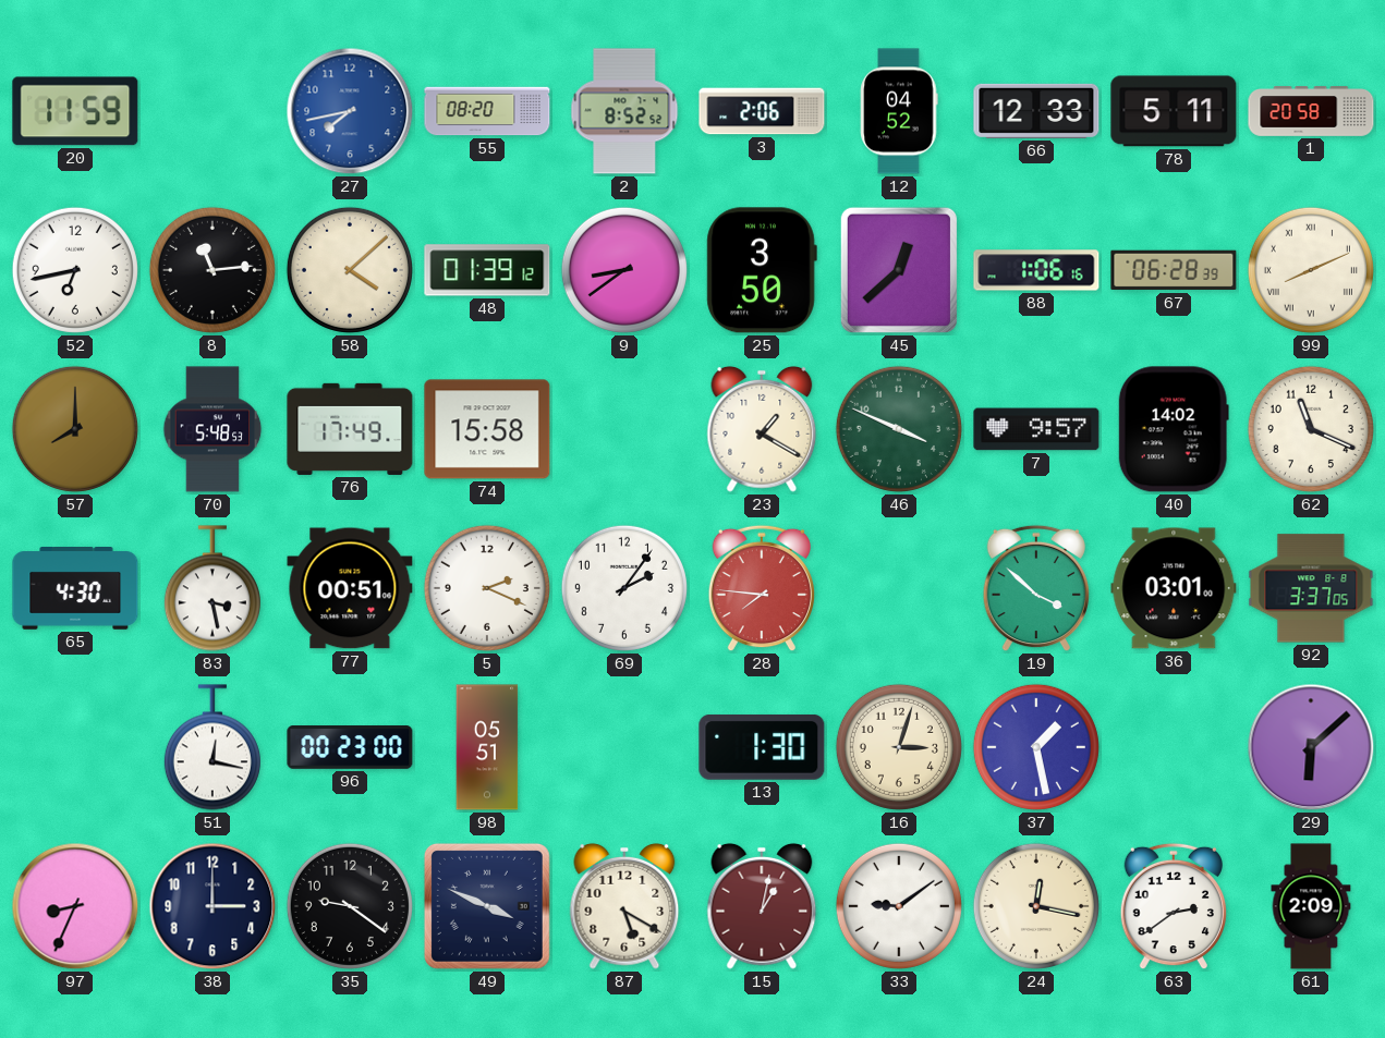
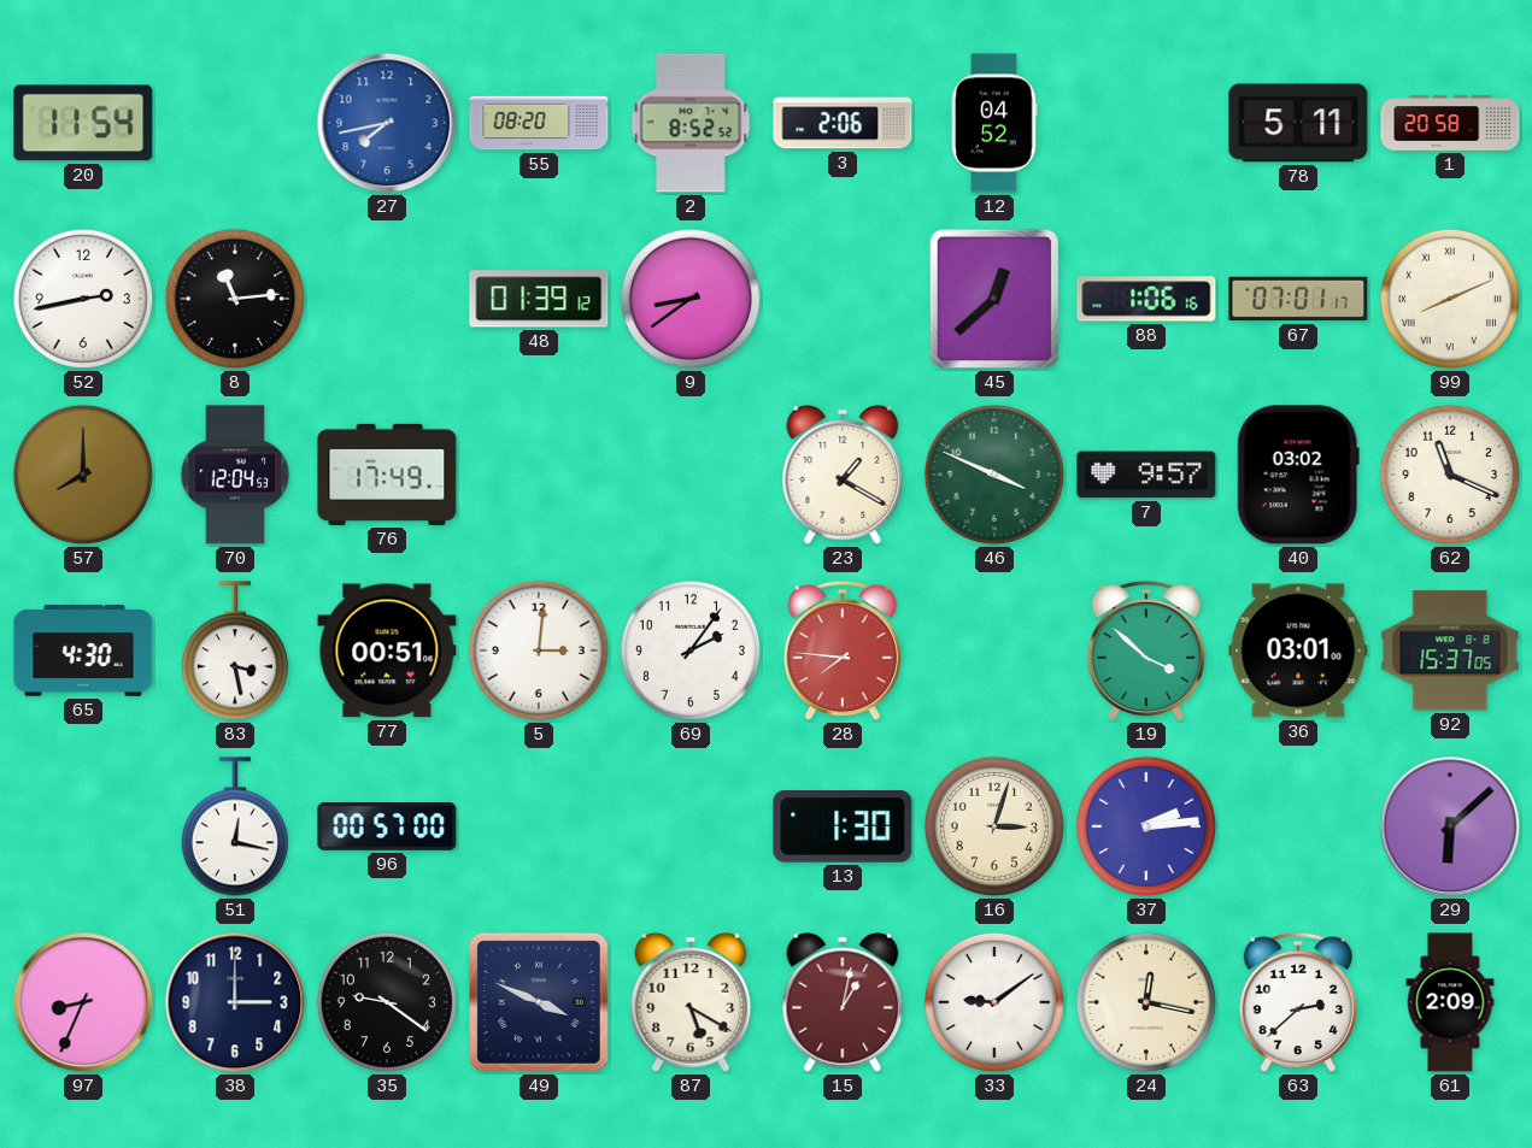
20: 11:59 -> 11:54
66: 12:33 -> none
52: 6:43 -> 2:43
58: 4:08 -> none
25: 3:50 -> none
67: 06:28 -> 07:01
70: 5:48 -> 12:04
74: 15:58 -> none
40: 14:02 -> 03:02
5: 2:19 -> 3:01
92: 3:37 -> 15:37
96: 00:23 -> 00:57
98: 05:51 -> none
37: 1:28 -> 2:14
63: 2:39 -> 2:38
